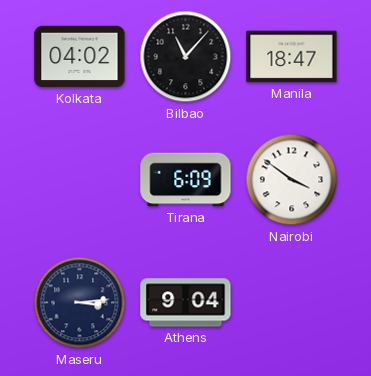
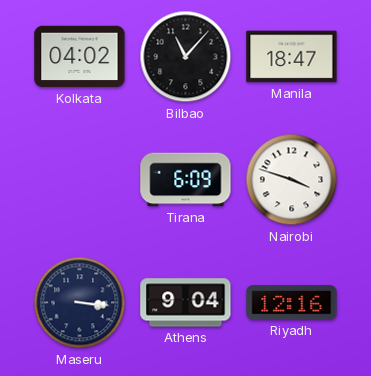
Nairobi: 3:51 -> 3:48
Maseru: 3:14 -> 3:16
Riyadh: none -> 12:16
